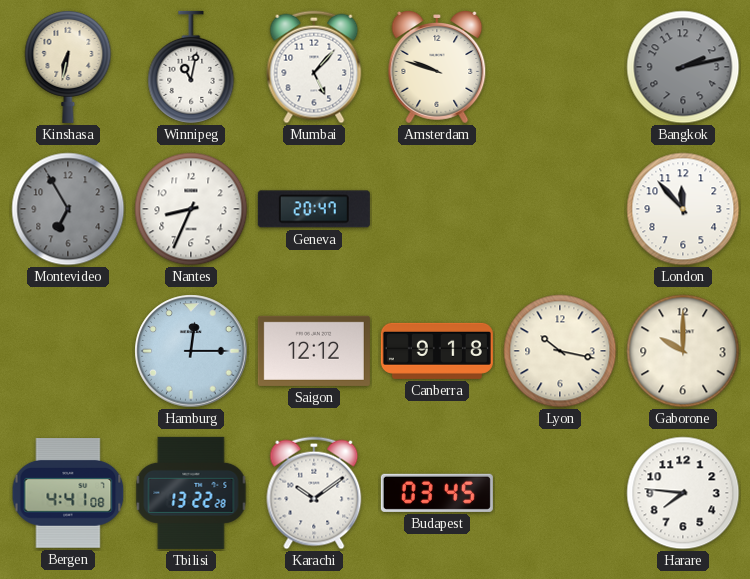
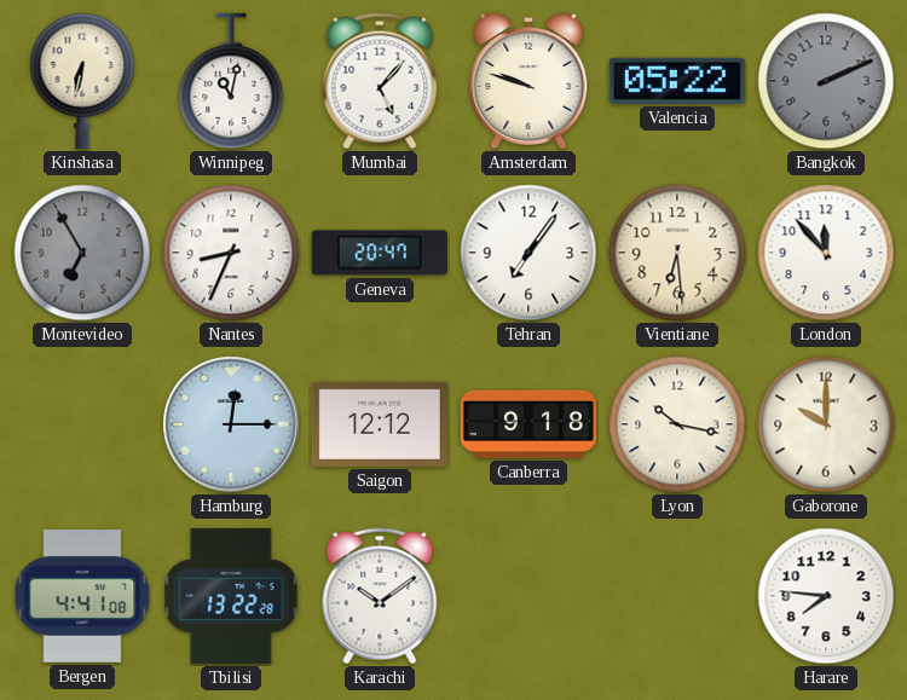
Valencia: none -> 05:22
Bangkok: 2:13 -> 2:11
Tehran: none -> 7:06
Vientiane: none -> 6:29
Budapest: 03:45 -> none
